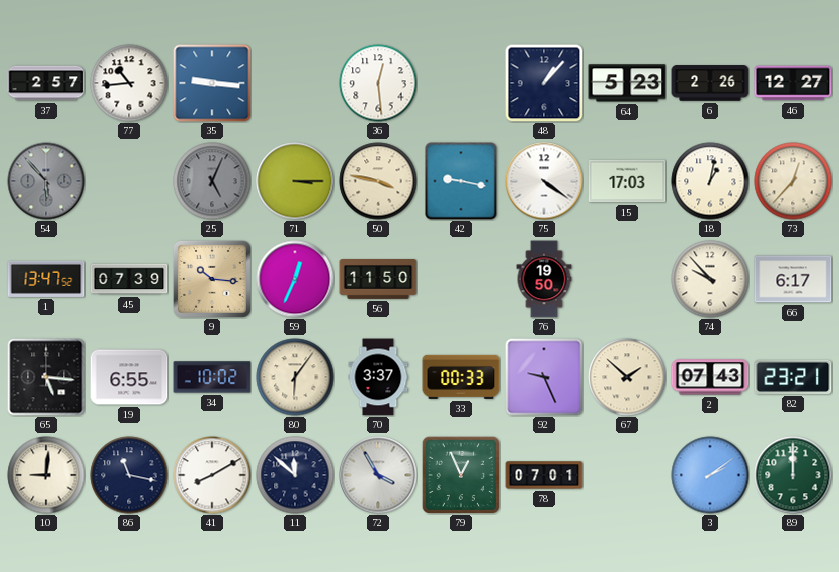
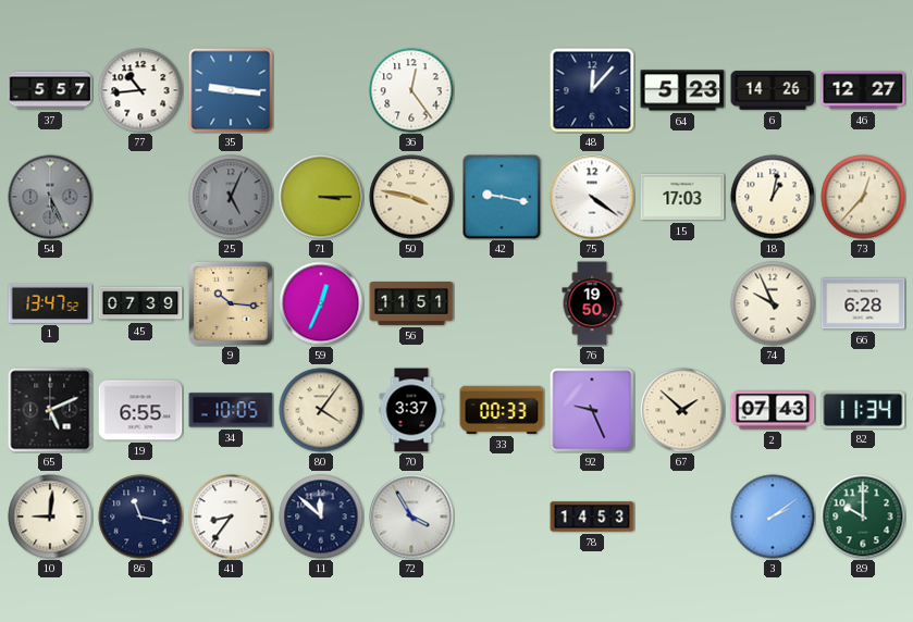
37: 2:57 -> 5:57
36: 12:29 -> 12:24
48: 1:07 -> 12:07
6: 2:26 -> 14:26
54: 5:53 -> 5:26
56: 11:50 -> 11:51
74: 9:53 -> 9:56
66: 6:17 -> 6:28
65: 5:16 -> 5:11
34: 10:02 -> 10:05
80: 6:06 -> 4:06
82: 23:21 -> 11:34
41: 8:10 -> 8:36
79: 12:56 -> none
78: 07:01 -> 14:53
89: 12:00 -> 10:00
